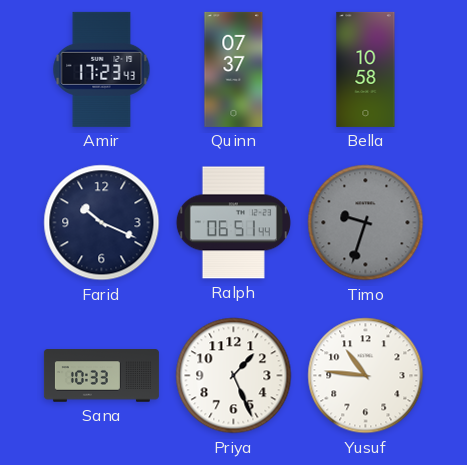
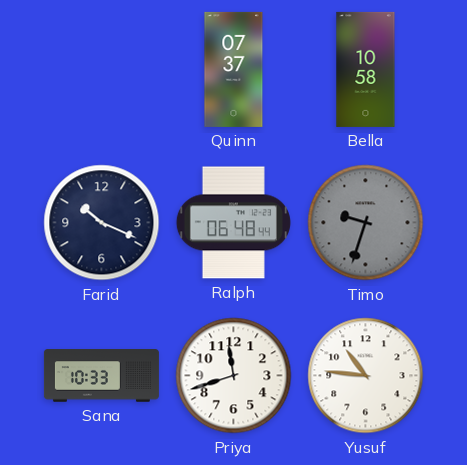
Amir: 17:23 -> none
Ralph: 06:51 -> 06:48
Priya: 1:26 -> 11:42
